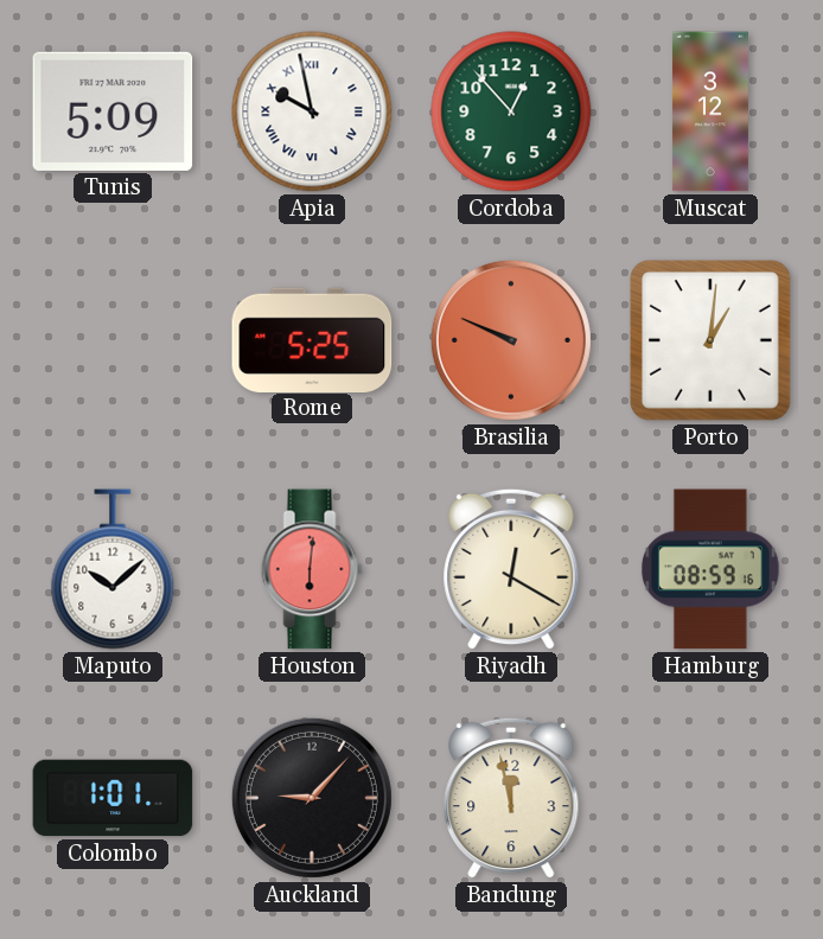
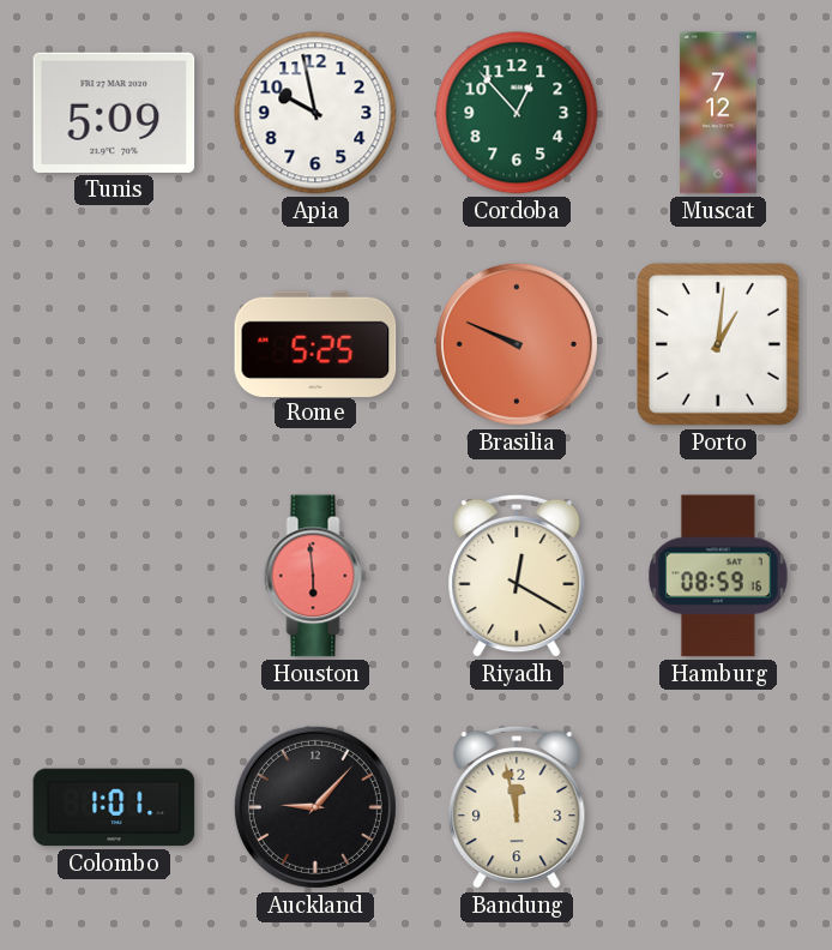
Apia numerals: Roman -> Arabic
Muscat: 3:12 -> 7:12
Maputo: 10:08 -> none
Houston: 6:01 -> 5:59
